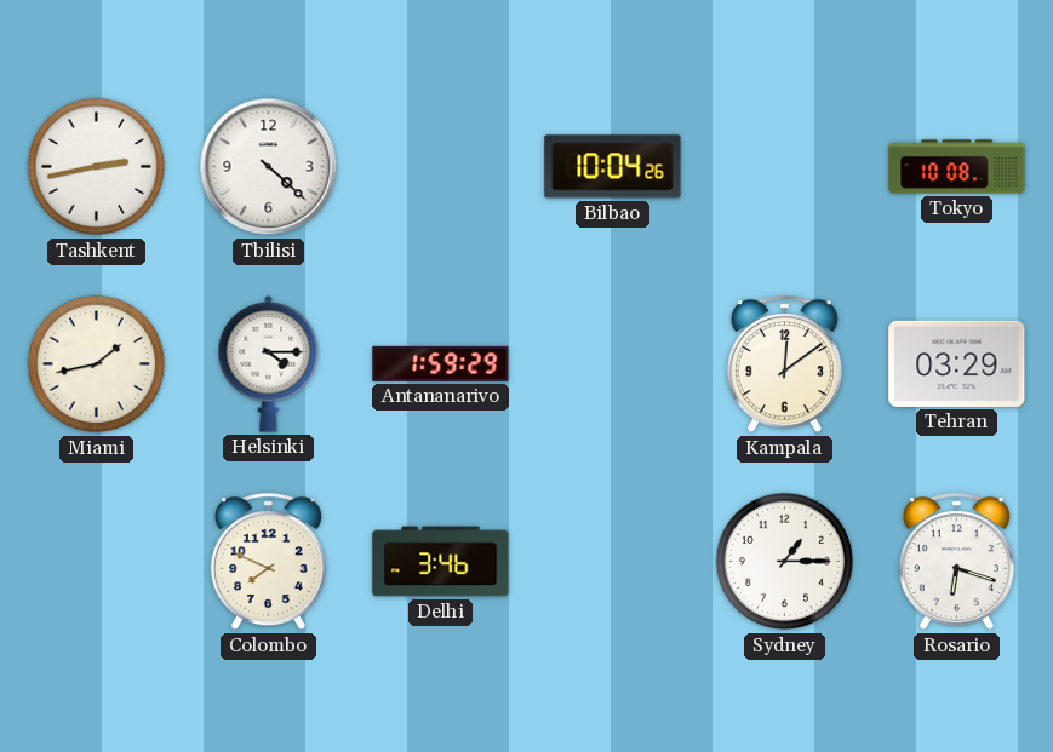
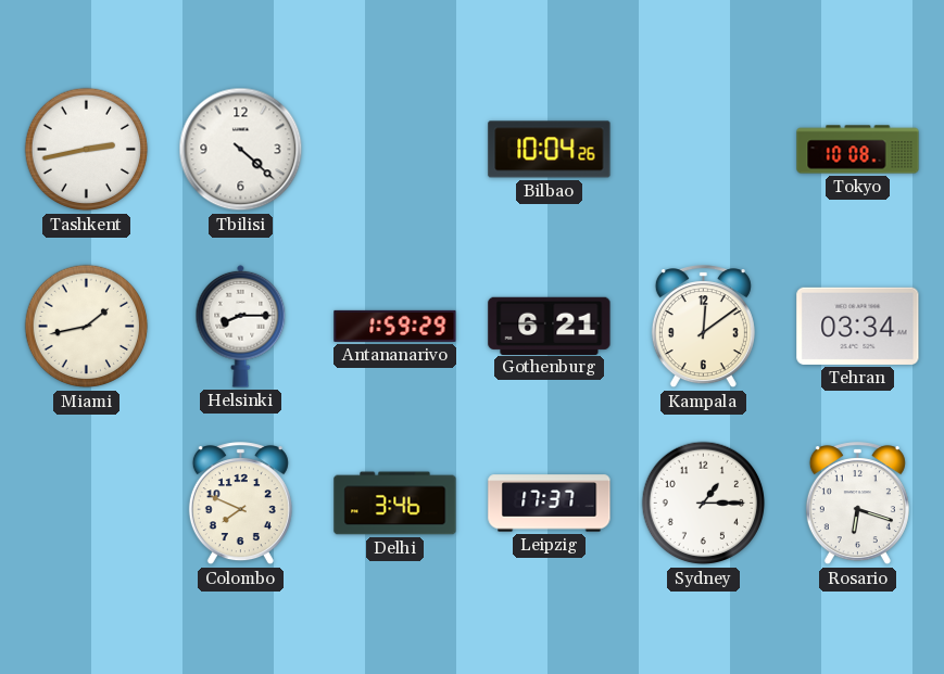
Helsinki: 4:15 -> 8:15
Gothenburg: none -> 6:21
Tehran: 03:29 -> 03:34
Leipzig: none -> 17:37
